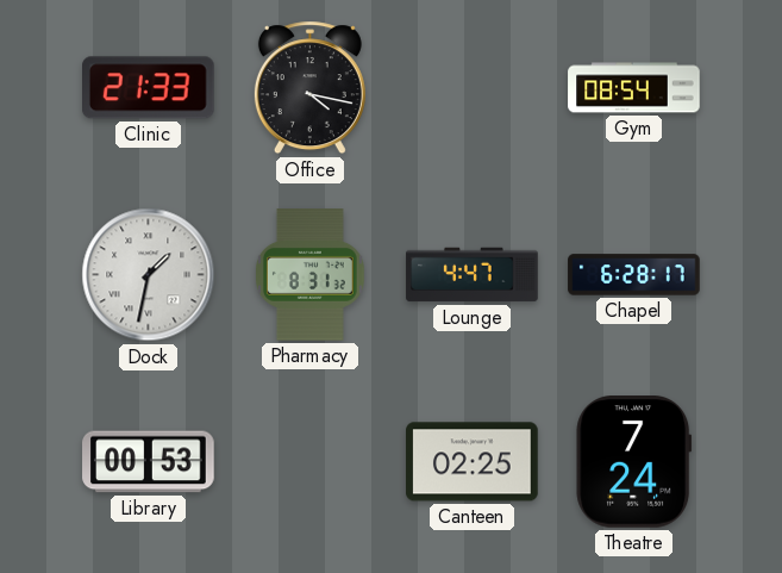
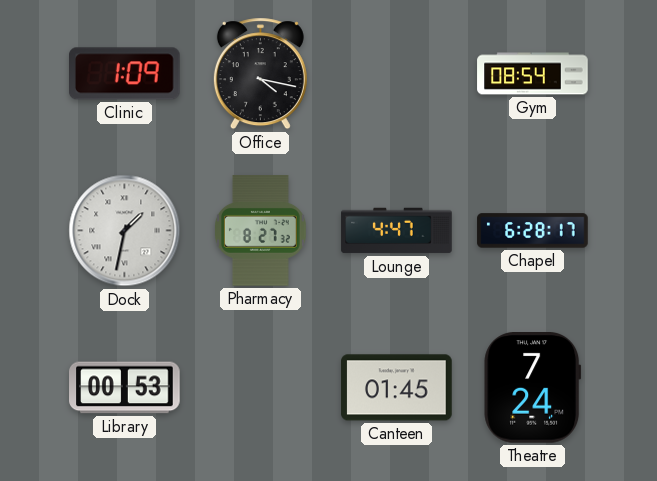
Clinic: 21:33 -> 1:09
Pharmacy: 8:31 -> 8:27
Canteen: 02:25 -> 01:45
